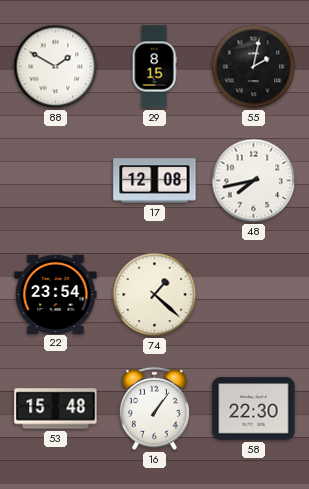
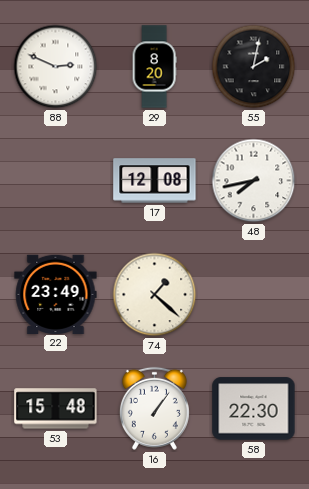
88: 1:50 -> 2:49
29: 8:15 -> 8:20
22: 23:54 -> 23:49
